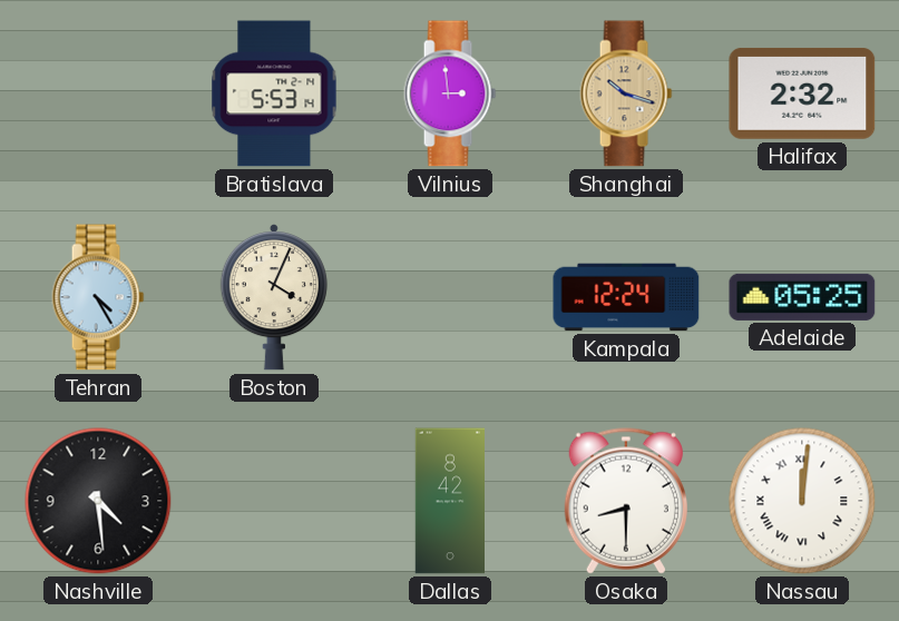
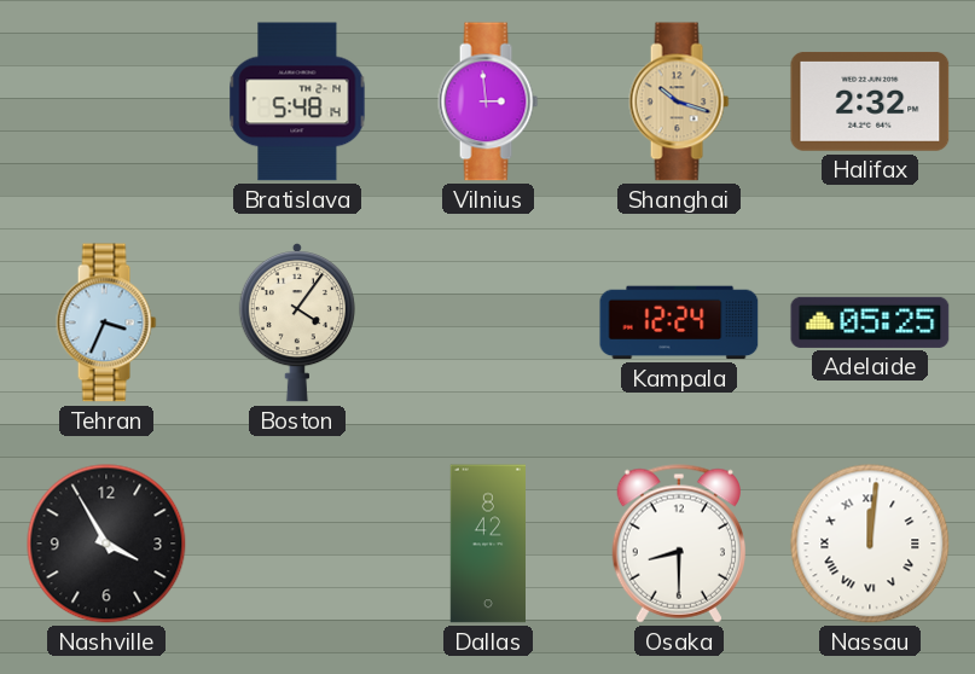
Bratislava: 5:53 -> 5:48
Tehran: 4:25 -> 3:34
Boston: 4:04 -> 4:06
Nashville: 4:29 -> 3:55
